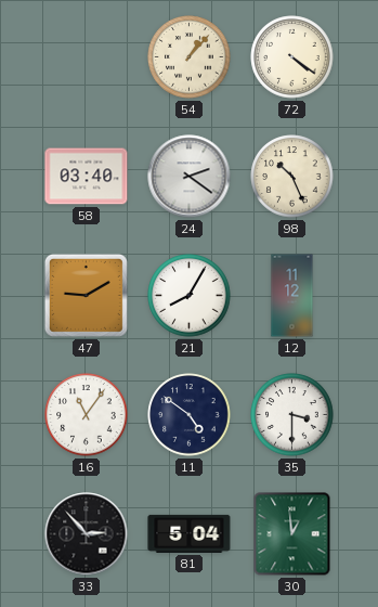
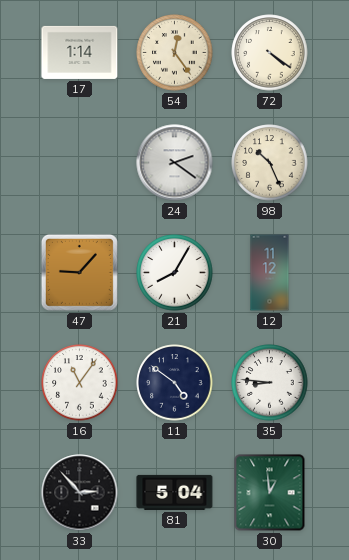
17: none -> 1:14
54: 1:07 -> 12:24
58: 03:40 -> none
47: 9:10 -> 9:07
35: 3:30 -> 8:46
